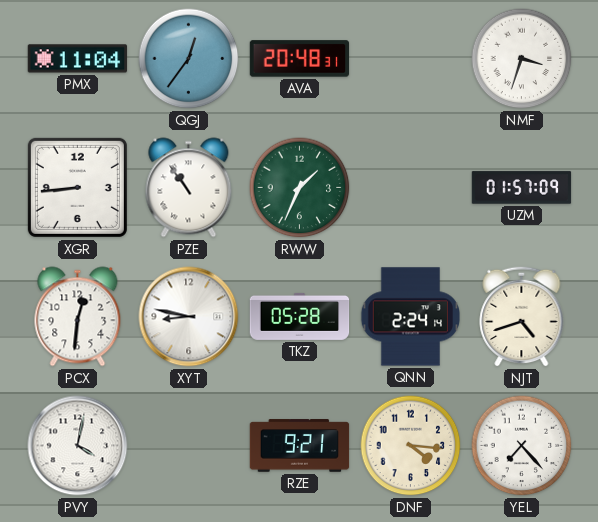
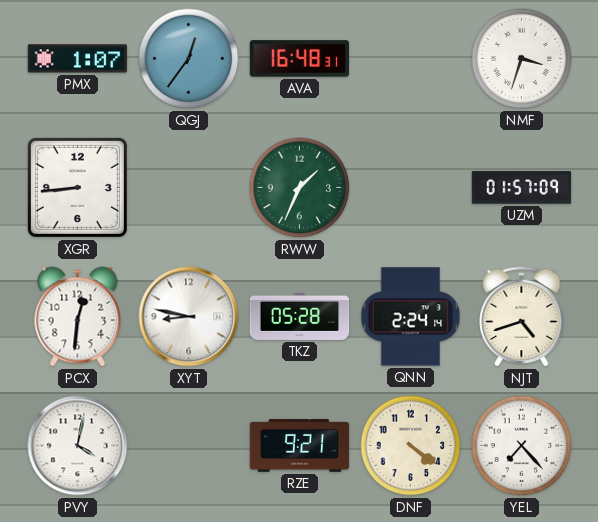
PMX: 11:04 -> 1:07
AVA: 20:48 -> 16:48
PZE: 10:54 -> none
DNF: 4:16 -> 4:21
